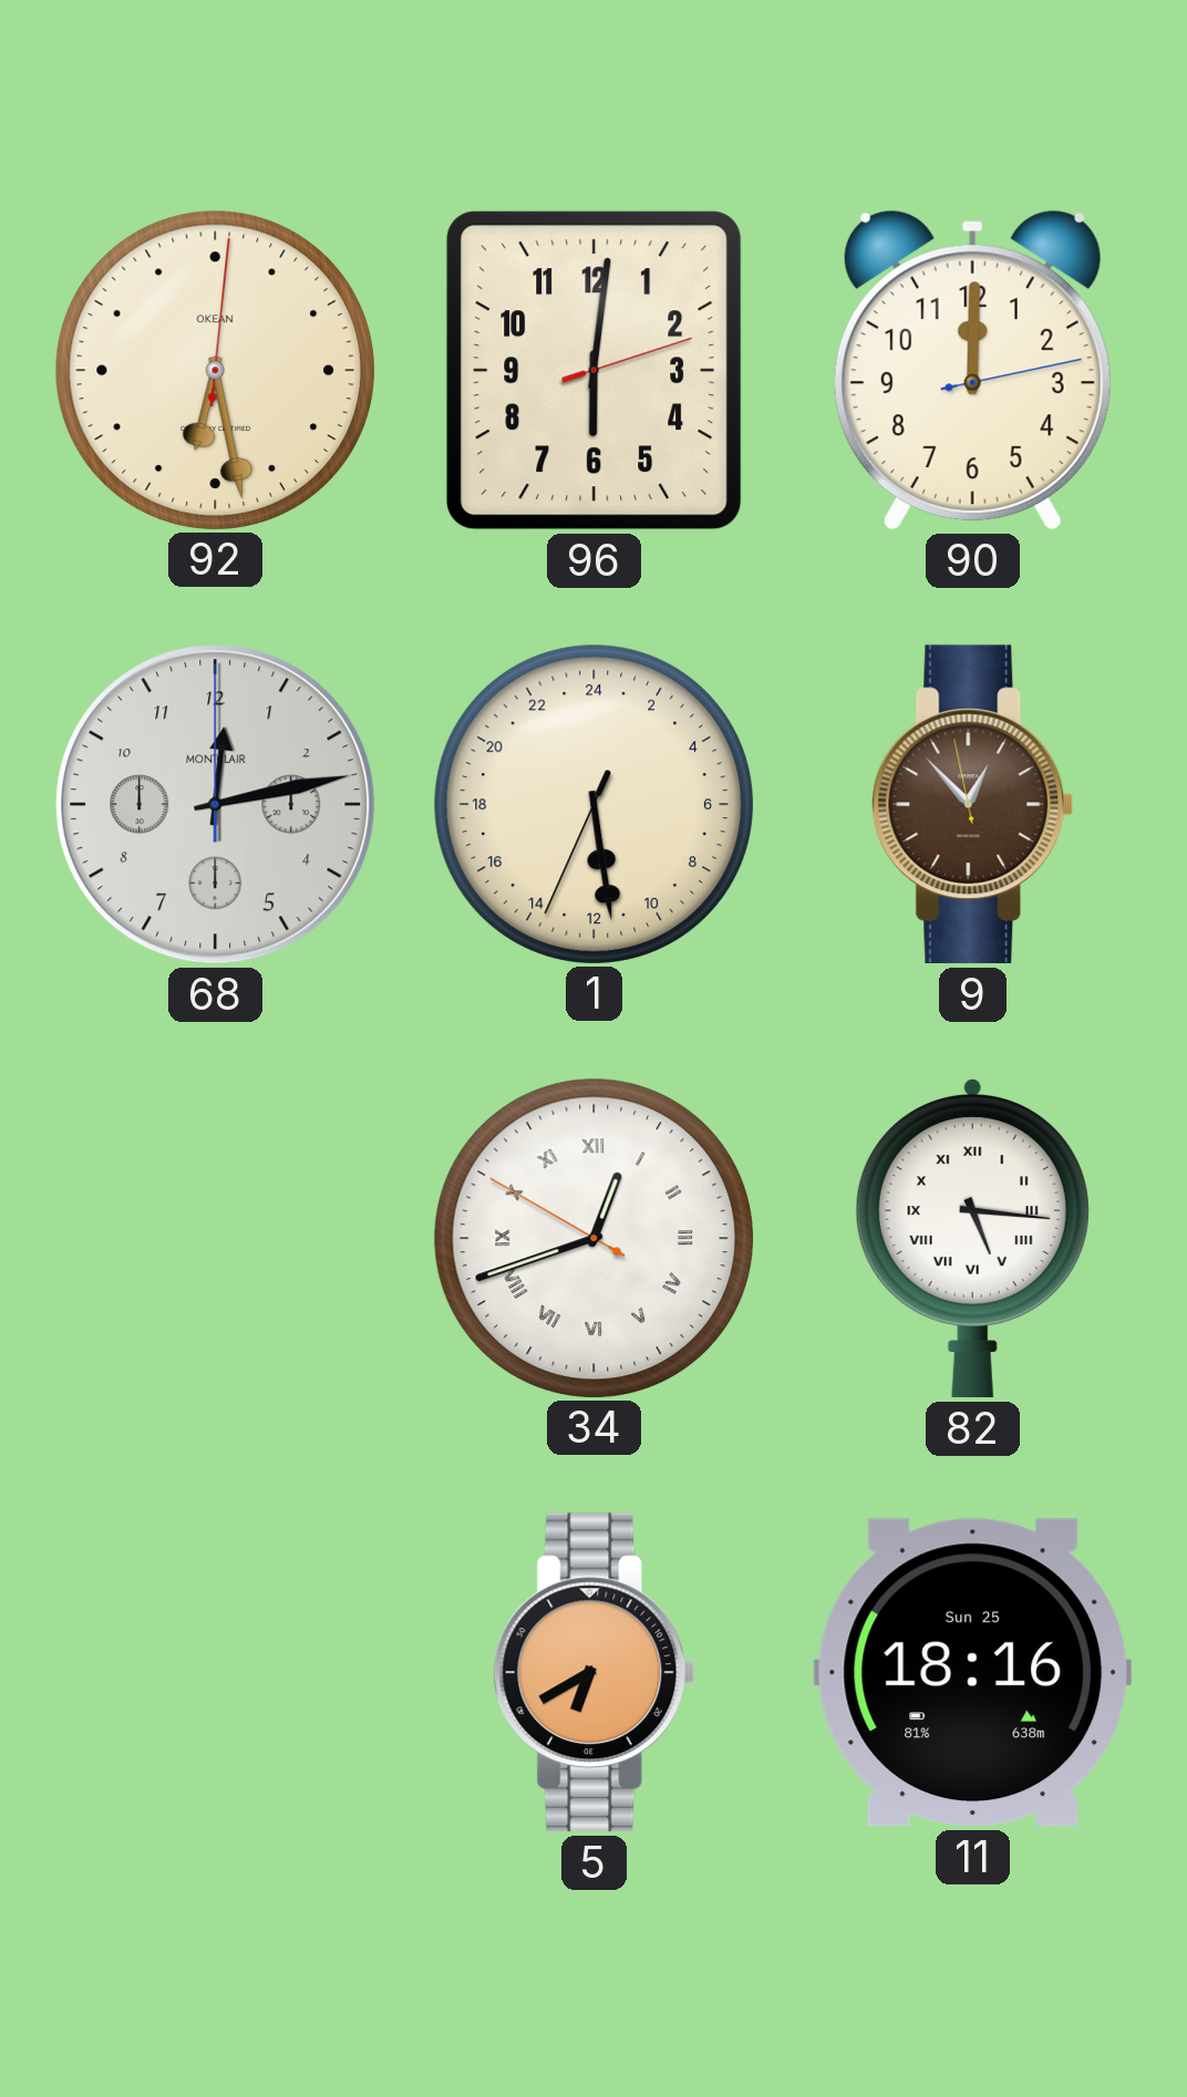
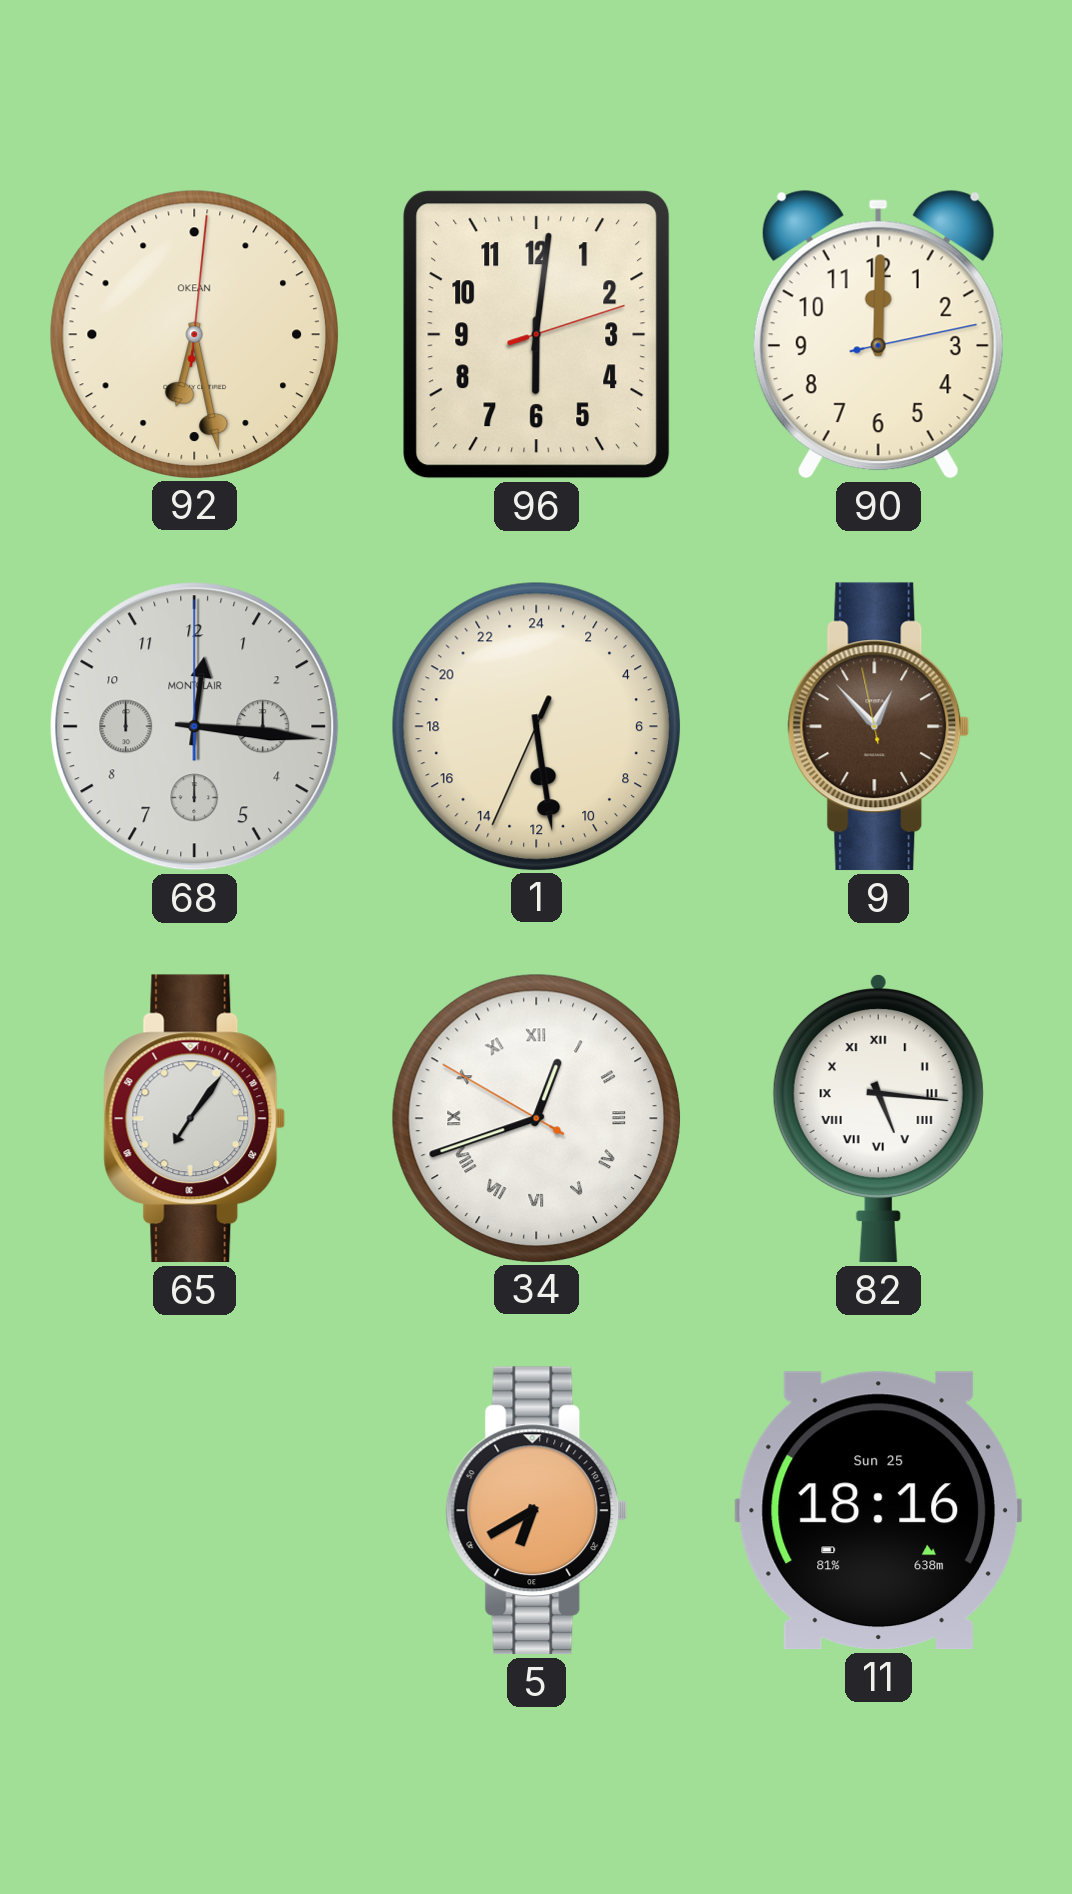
68: 12:13 -> 12:16
65: none -> 7:06
